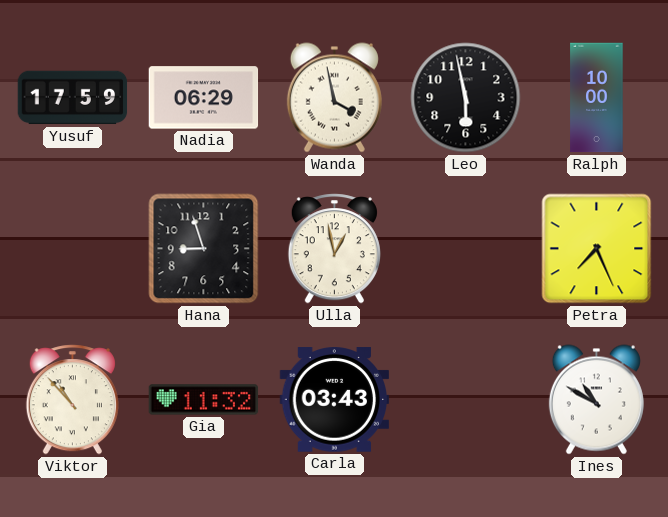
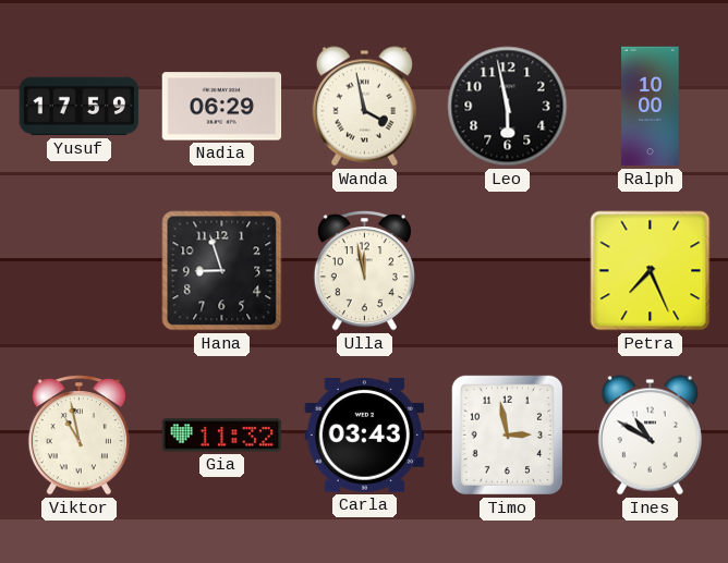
Ulla: 12:58 -> 11:58
Viktor: 10:53 -> 10:58
Timo: none -> 2:58
